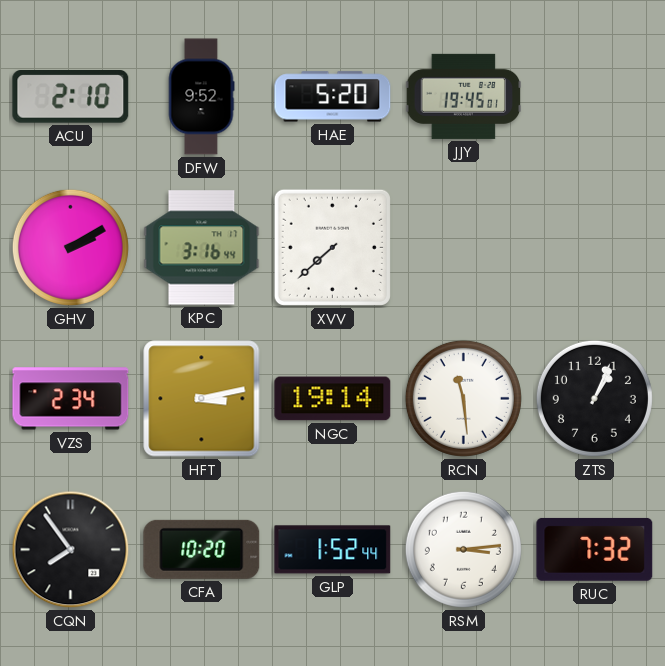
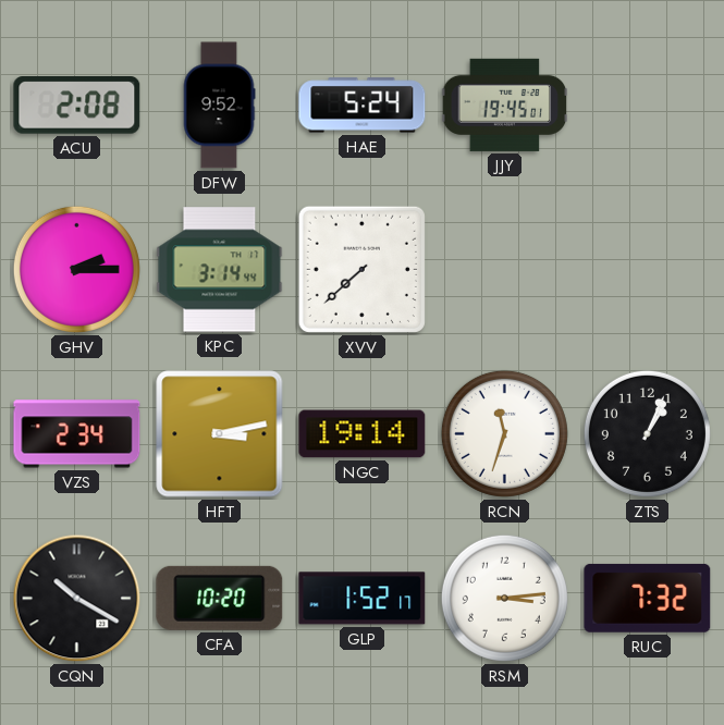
ACU: 2:10 -> 2:08
HAE: 5:20 -> 5:24
GHV: 2:10 -> 2:15
KPC: 3:16 -> 3:14
RCN: 11:29 -> 11:33
CQN: 7:54 -> 10:20
GLP: 1:52:44 -> 1:52:17
